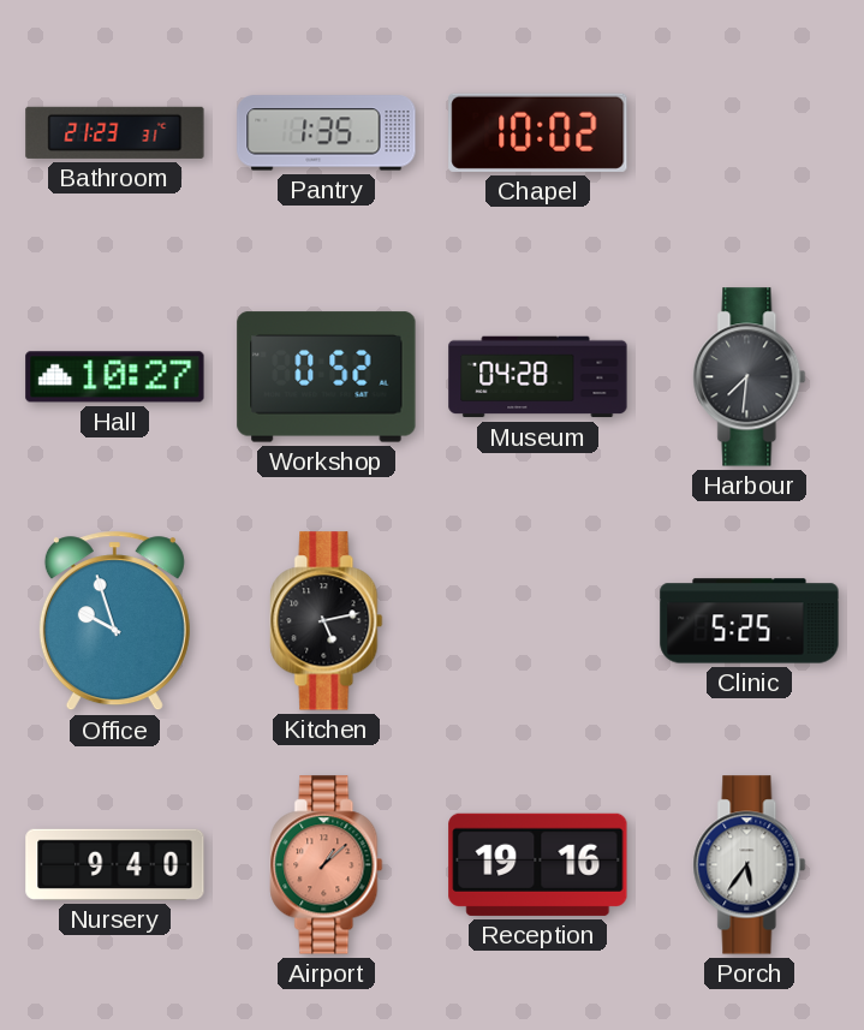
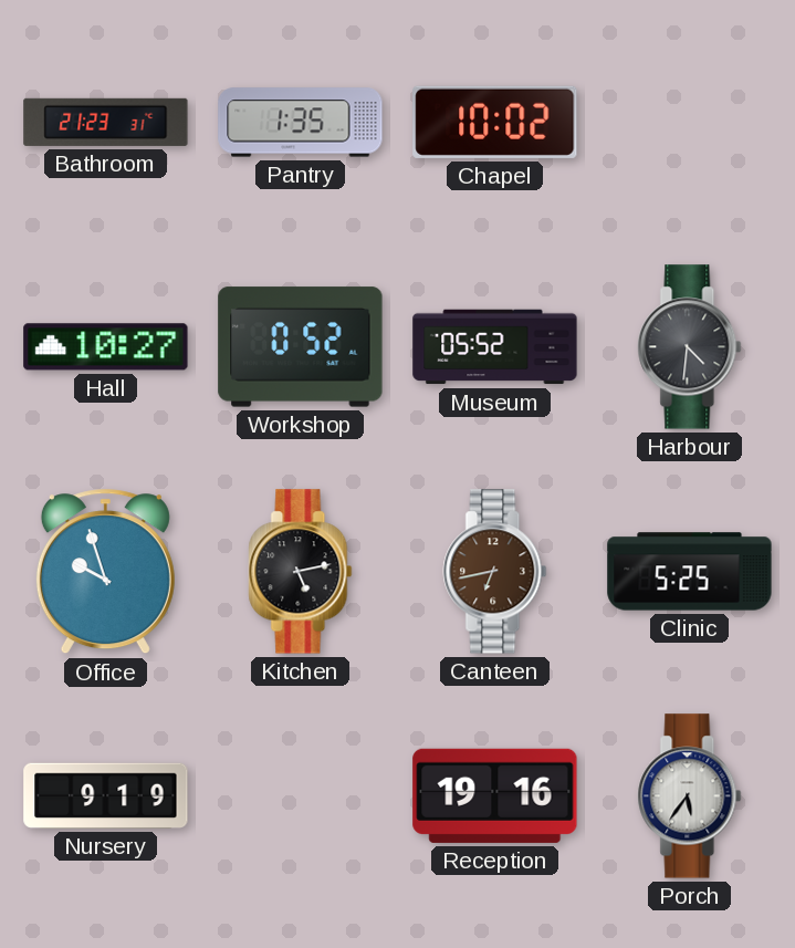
Museum: 04:28 -> 05:52
Harbour: 7:31 -> 4:31
Canteen: none -> 6:43
Nursery: 9:40 -> 9:19
Airport: 1:08 -> none
